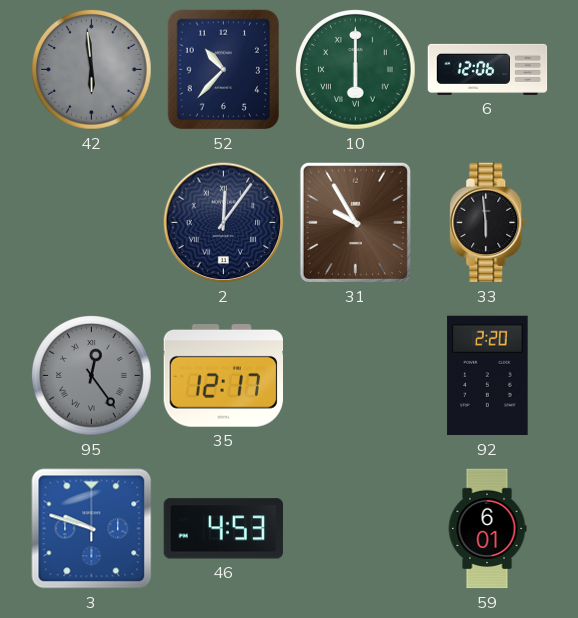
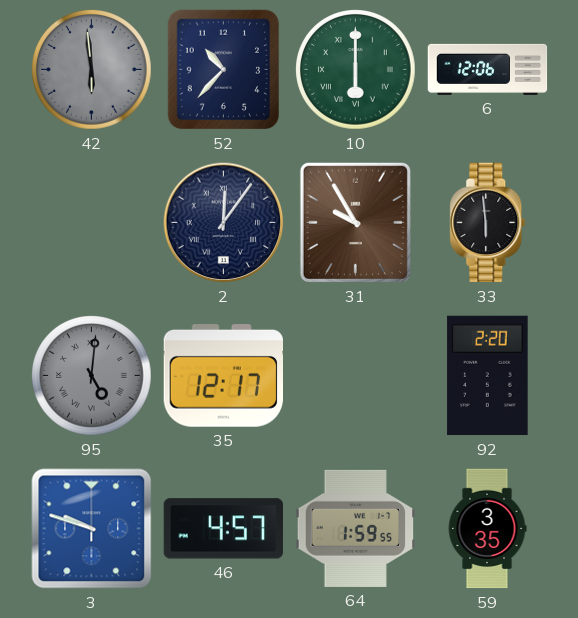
95: 12:24 -> 5:01
46: 4:53 -> 4:57
64: none -> 1:59
59: 6:01 -> 3:35
